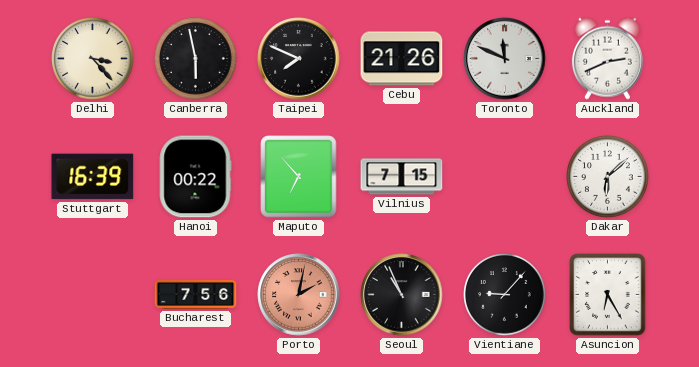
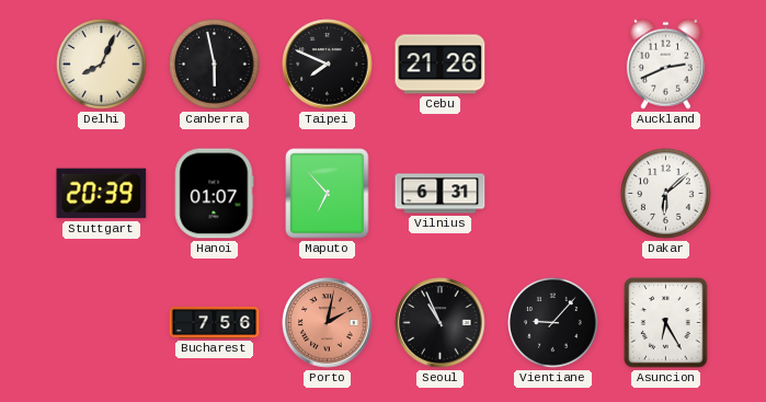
Delhi: 3:23 -> 8:04
Toronto: 11:49 -> none
Stuttgart: 16:39 -> 20:39
Hanoi: 00:22 -> 01:07
Vilnius: 7:15 -> 6:31
